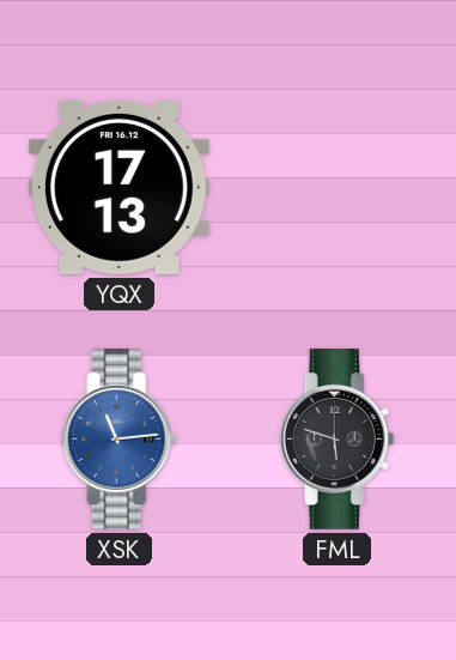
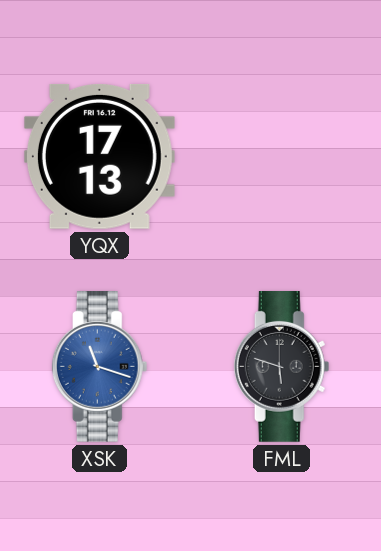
XSK: 11:14 -> 11:18
